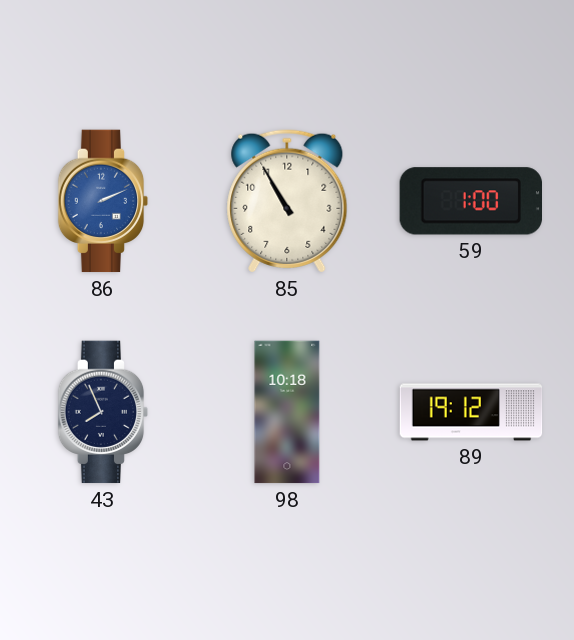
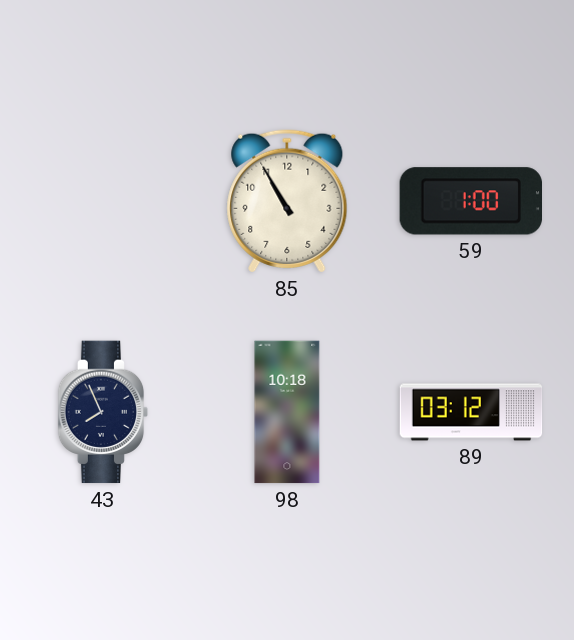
86: 2:11 -> none
89: 19:12 -> 03:12
